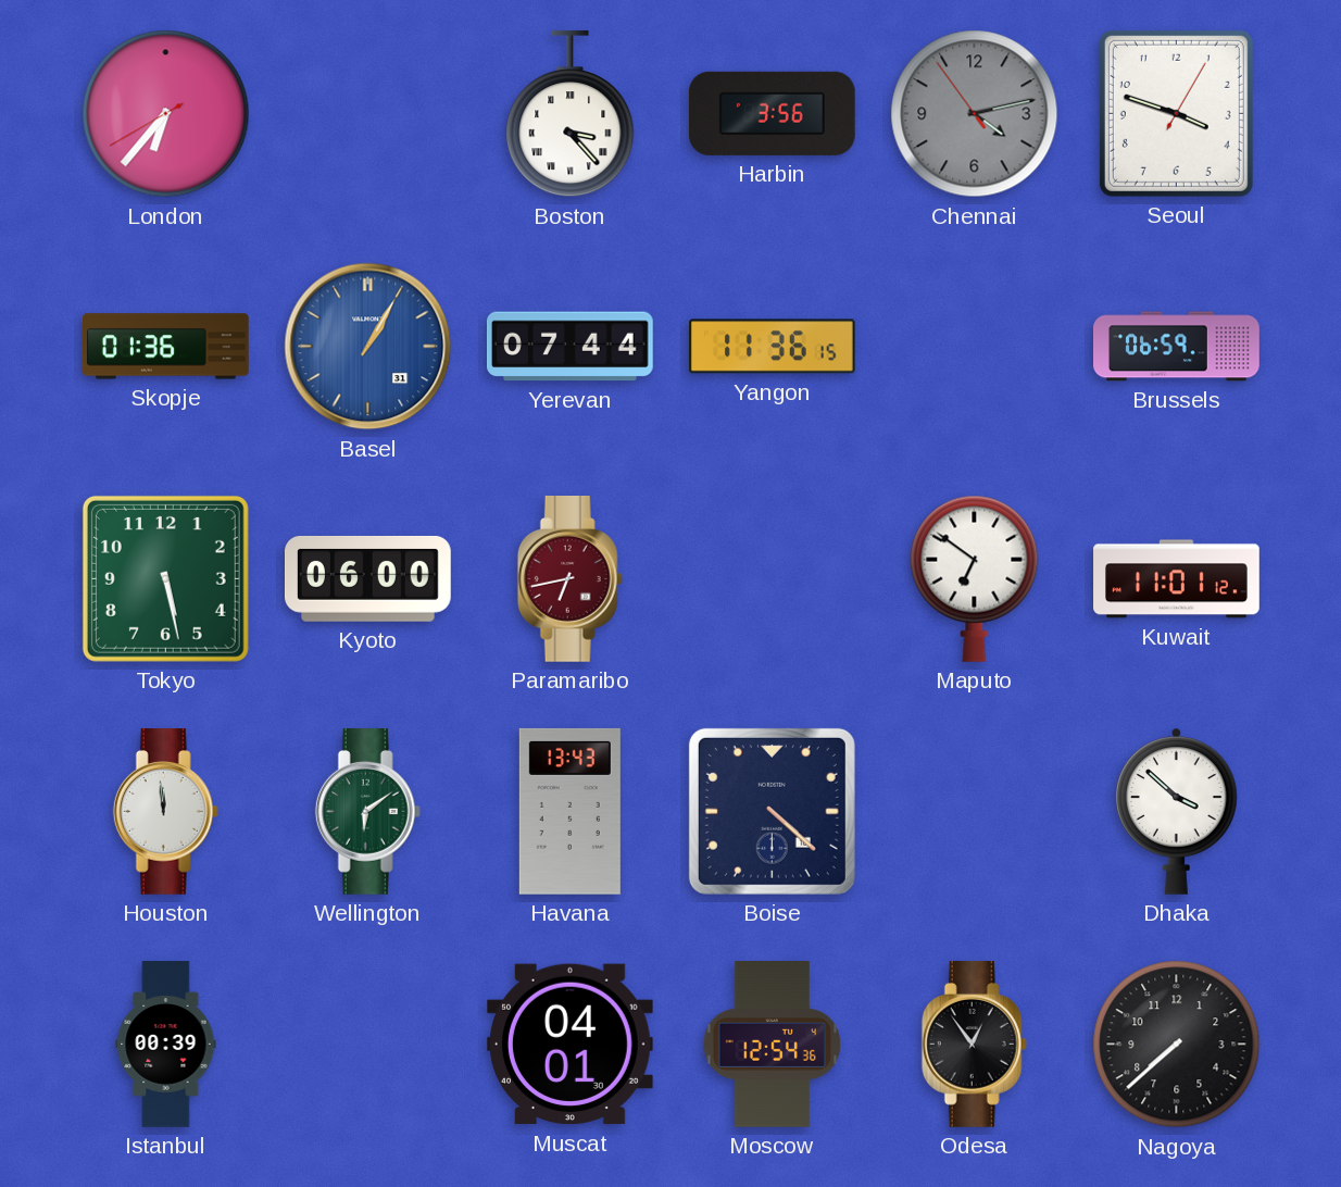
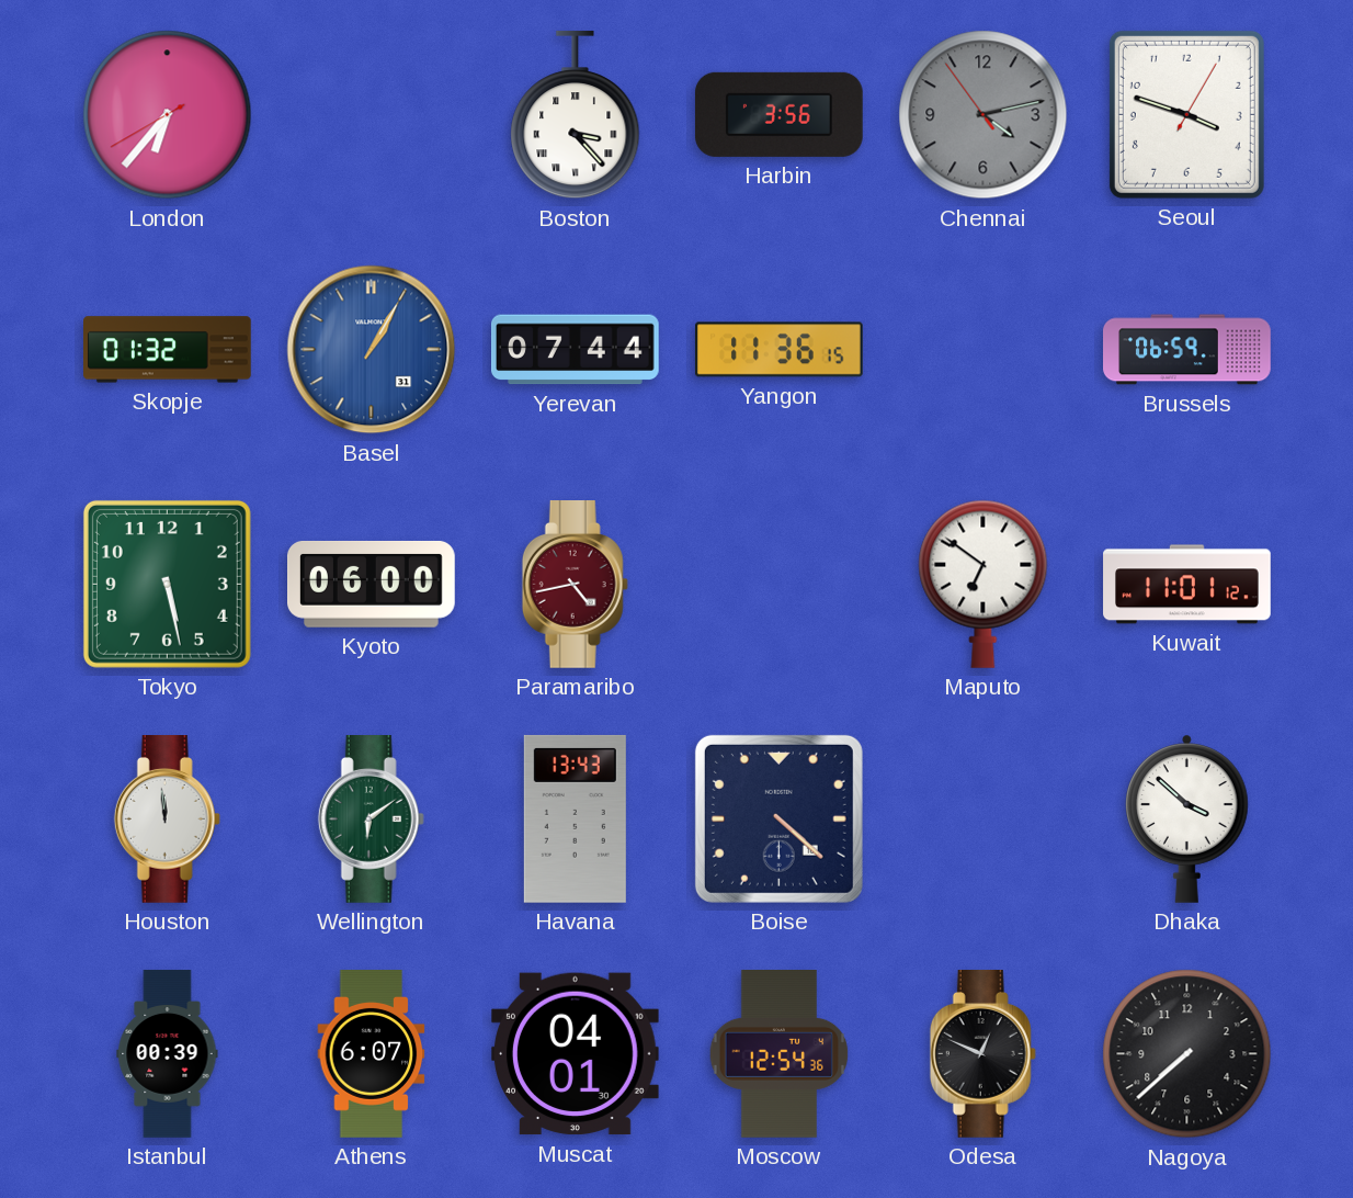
Skopje: 01:36 -> 01:32
Paramaribo: 6:43 -> 4:43
Athens: none -> 6:07
Odesa: 12:54 -> 12:49
